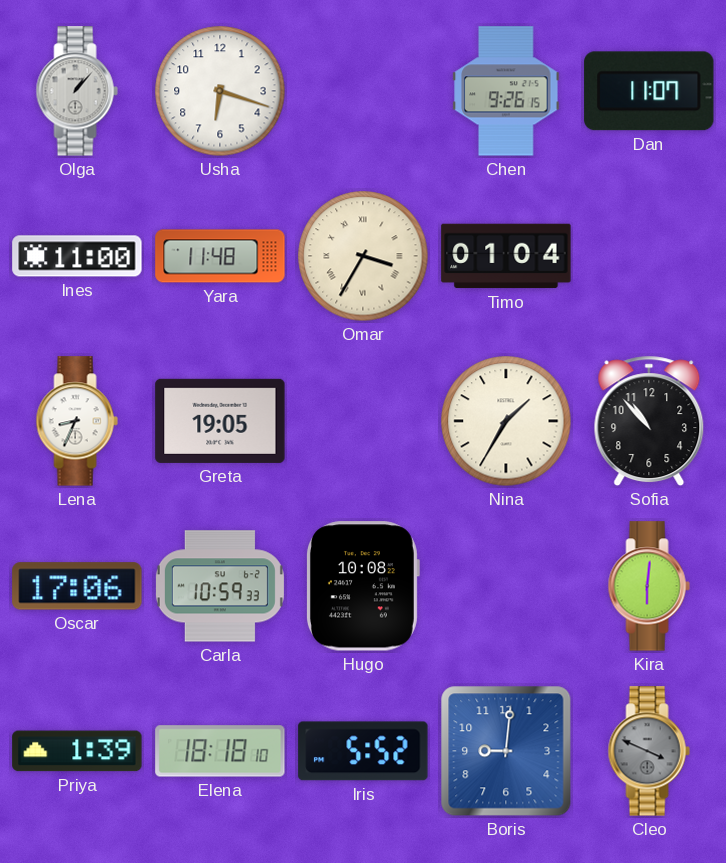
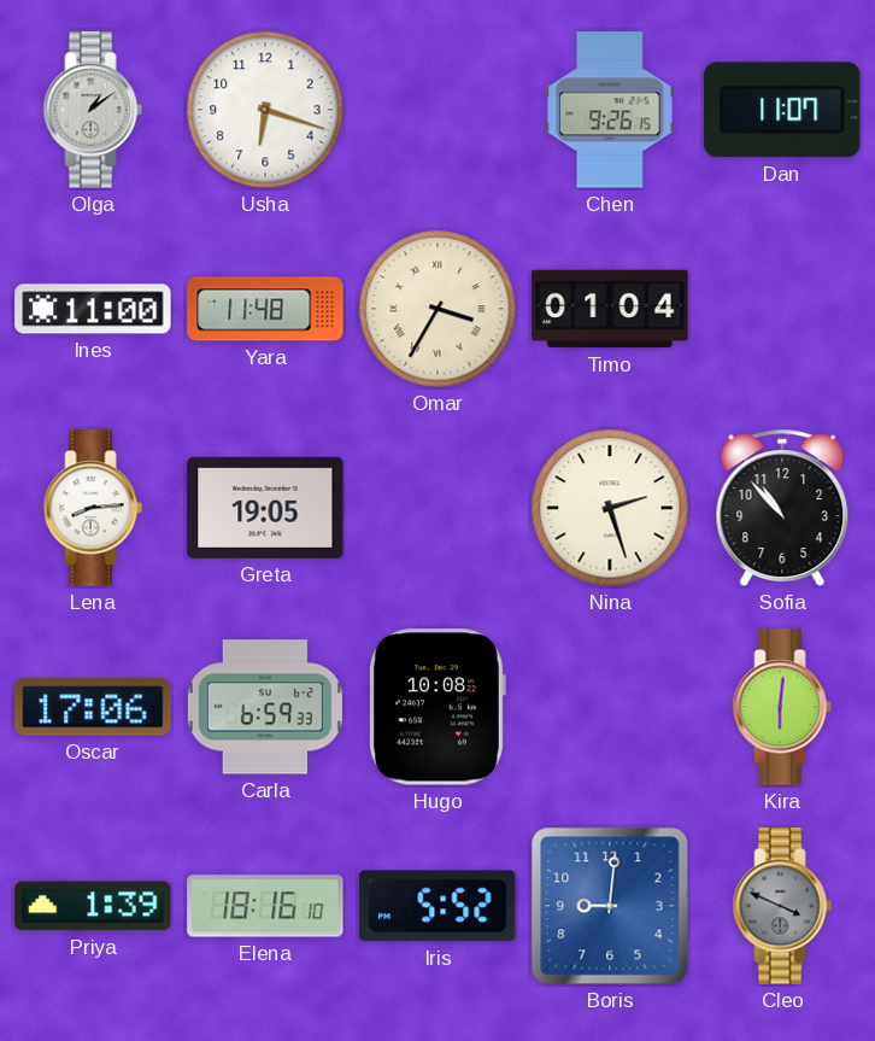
Olga: 1:07 -> 1:09
Lena: 8:34 -> 8:14
Nina: 1:35 -> 2:27
Carla: 10:59 -> 6:59
Elena: 18:18 -> 18:16
